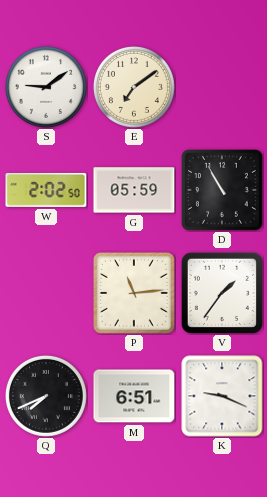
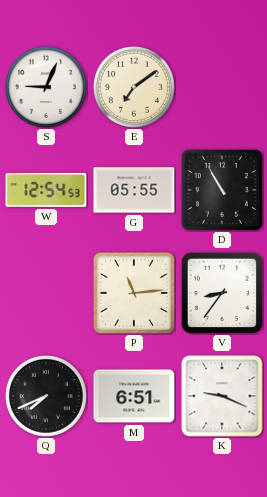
S: 9:09 -> 9:04
W: 2:02 -> 12:54
G: 05:59 -> 05:55
V: 1:36 -> 8:36
